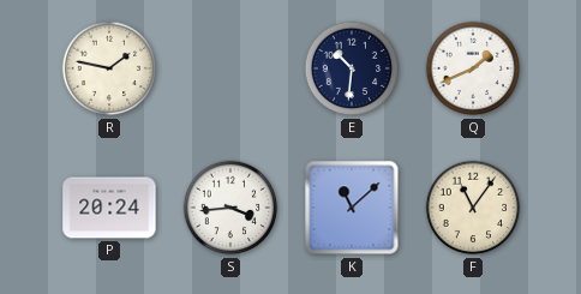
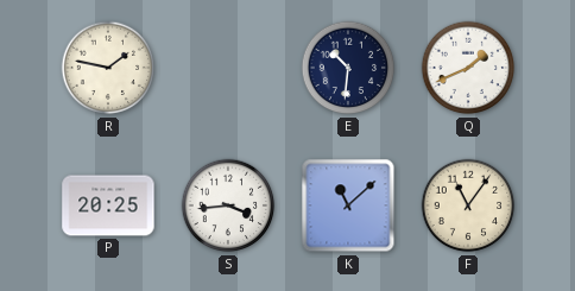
P: 20:24 -> 20:25
